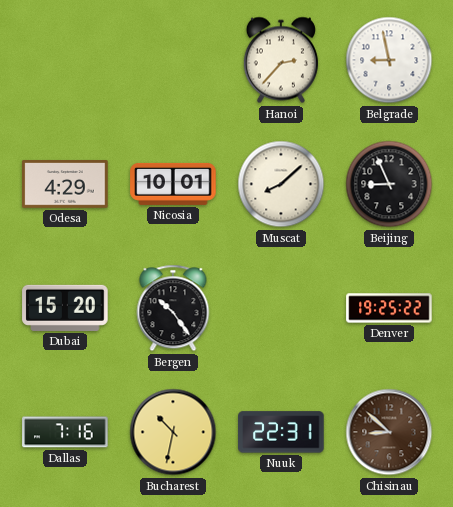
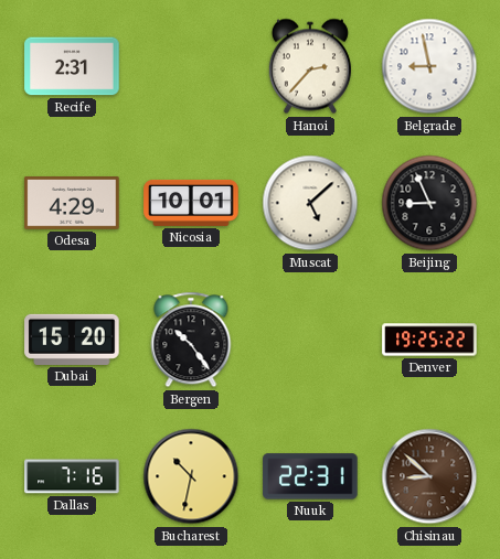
Recife: none -> 2:31
Muscat: 8:08 -> 5:08
